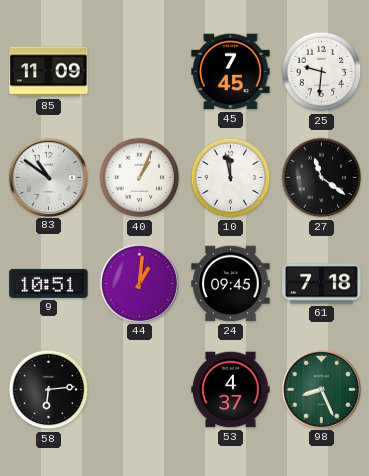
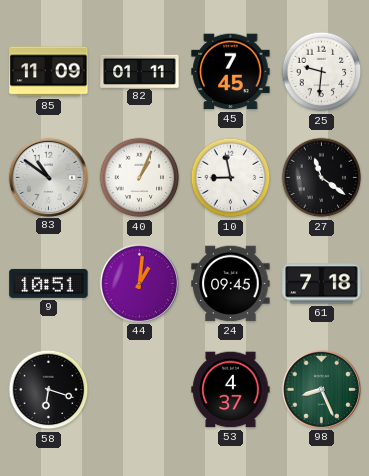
82: none -> 01:11
10: 11:58 -> 8:58
58: 6:14 -> 6:18
